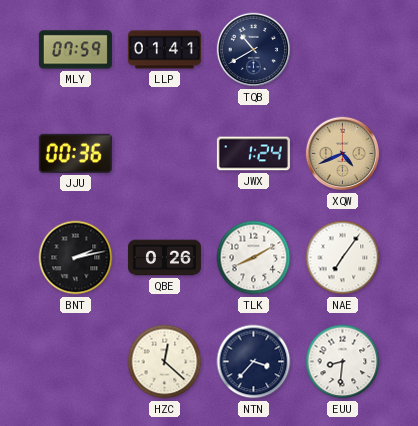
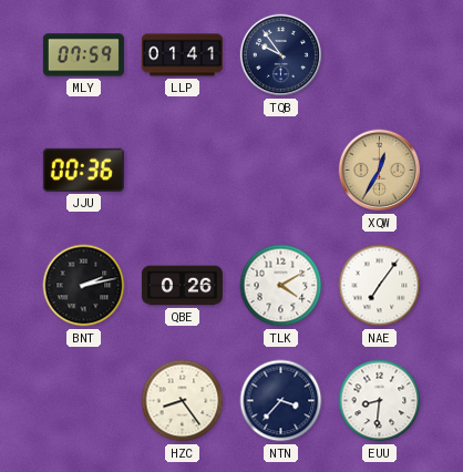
TQB: 10:40 -> 9:54
JWX: 1:24 -> none
XQW: 4:41 -> 12:35
TLK: 8:10 -> 4:10
HZC: 12:22 -> 8:24
